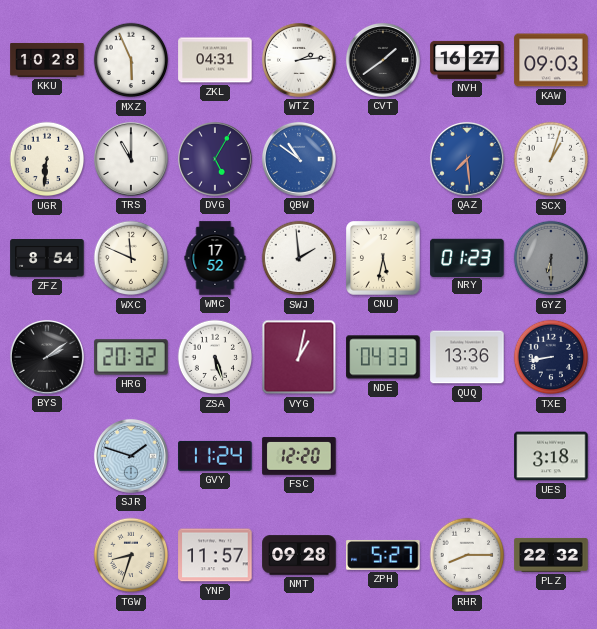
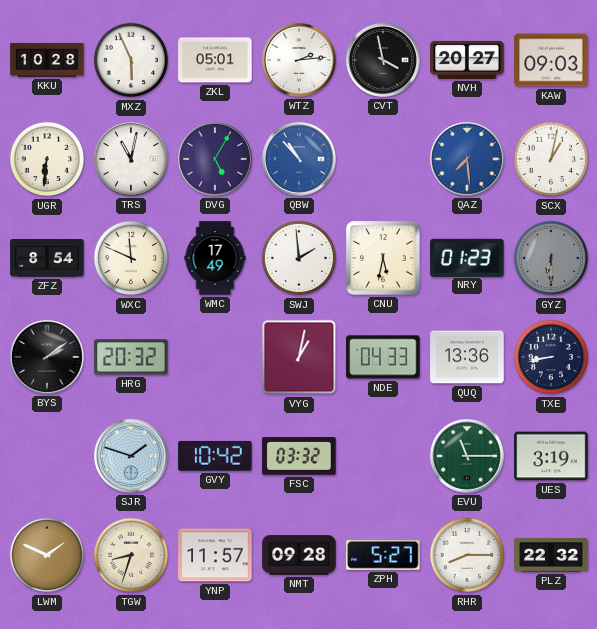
ZKL: 04:31 -> 05:01
CVT: 1:39 -> 3:58
NVH: 16:27 -> 20:27
TRS: 11:00 -> 11:02
QBW: 10:51 -> 10:53
SCX: 1:03 -> 1:02
WMC: 17:52 -> 17:49
ZSA: 5:27 -> none
GVY: 11:24 -> 10:42
FSC: 12:20 -> 03:32
EVU: none -> 11:15
UES: 3:18 -> 3:19
LWM: none -> 1:49
